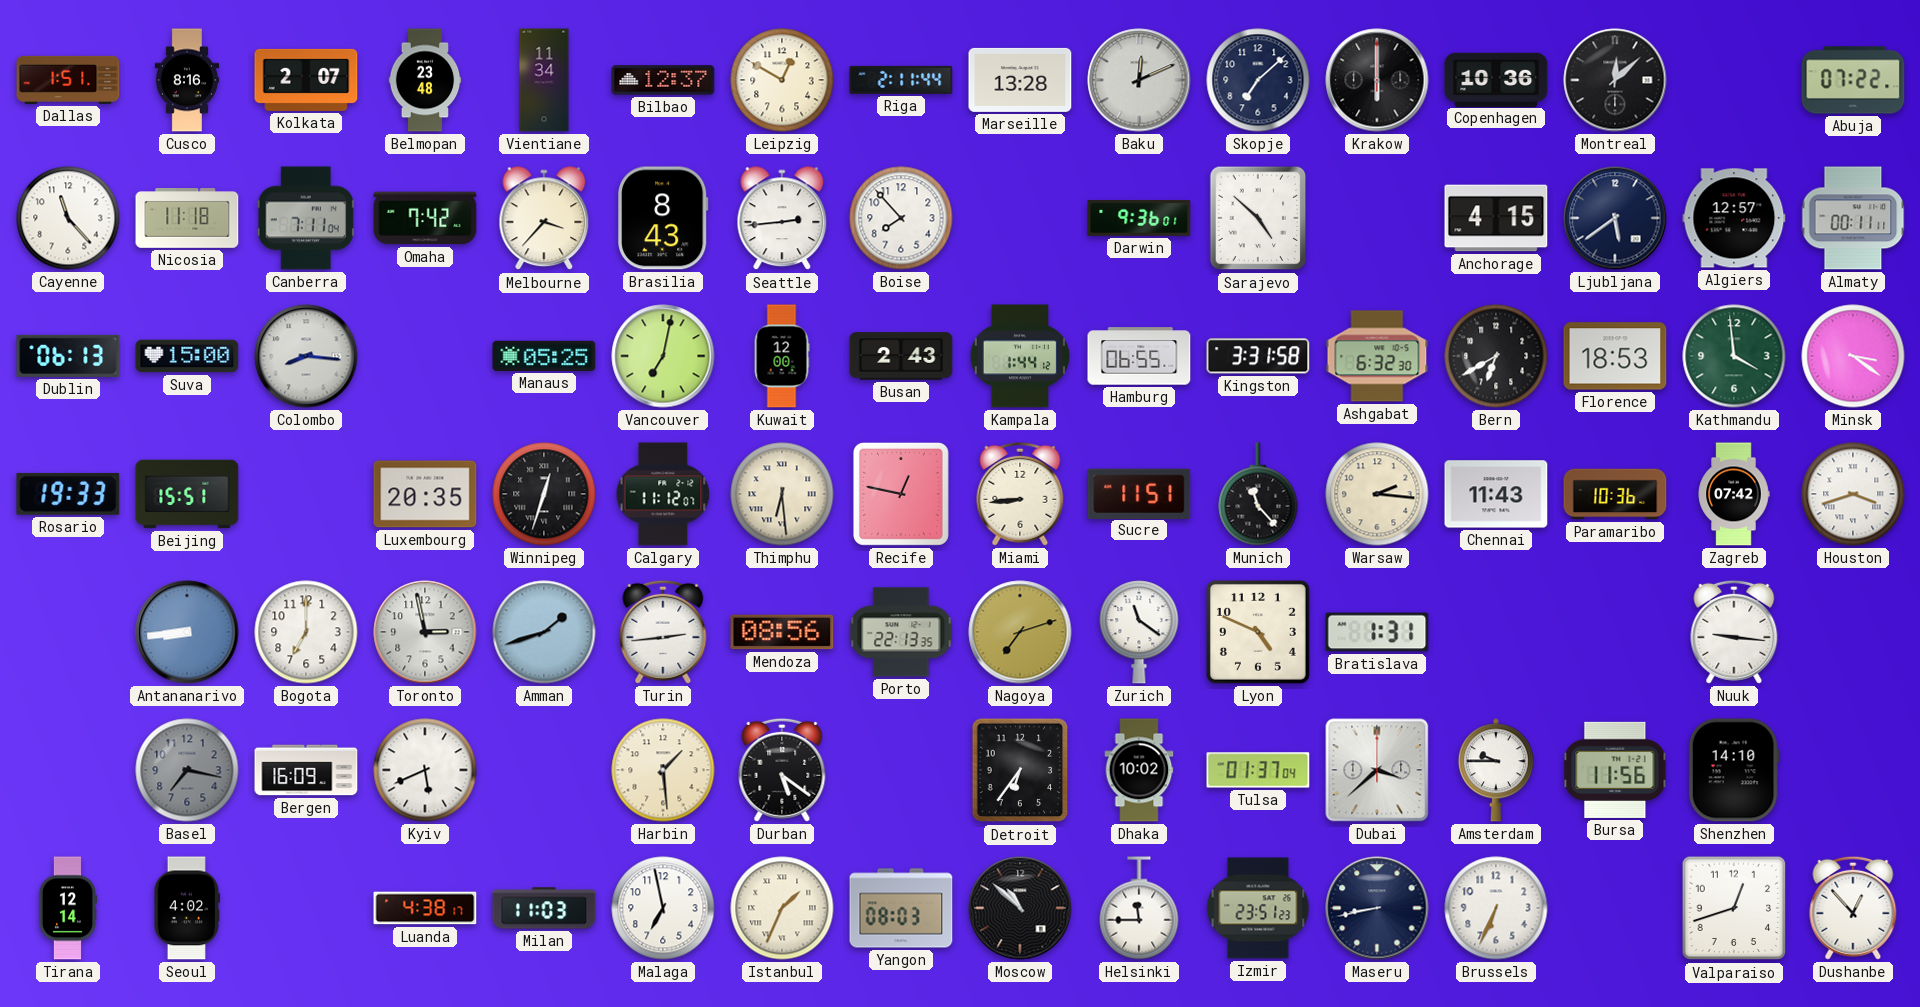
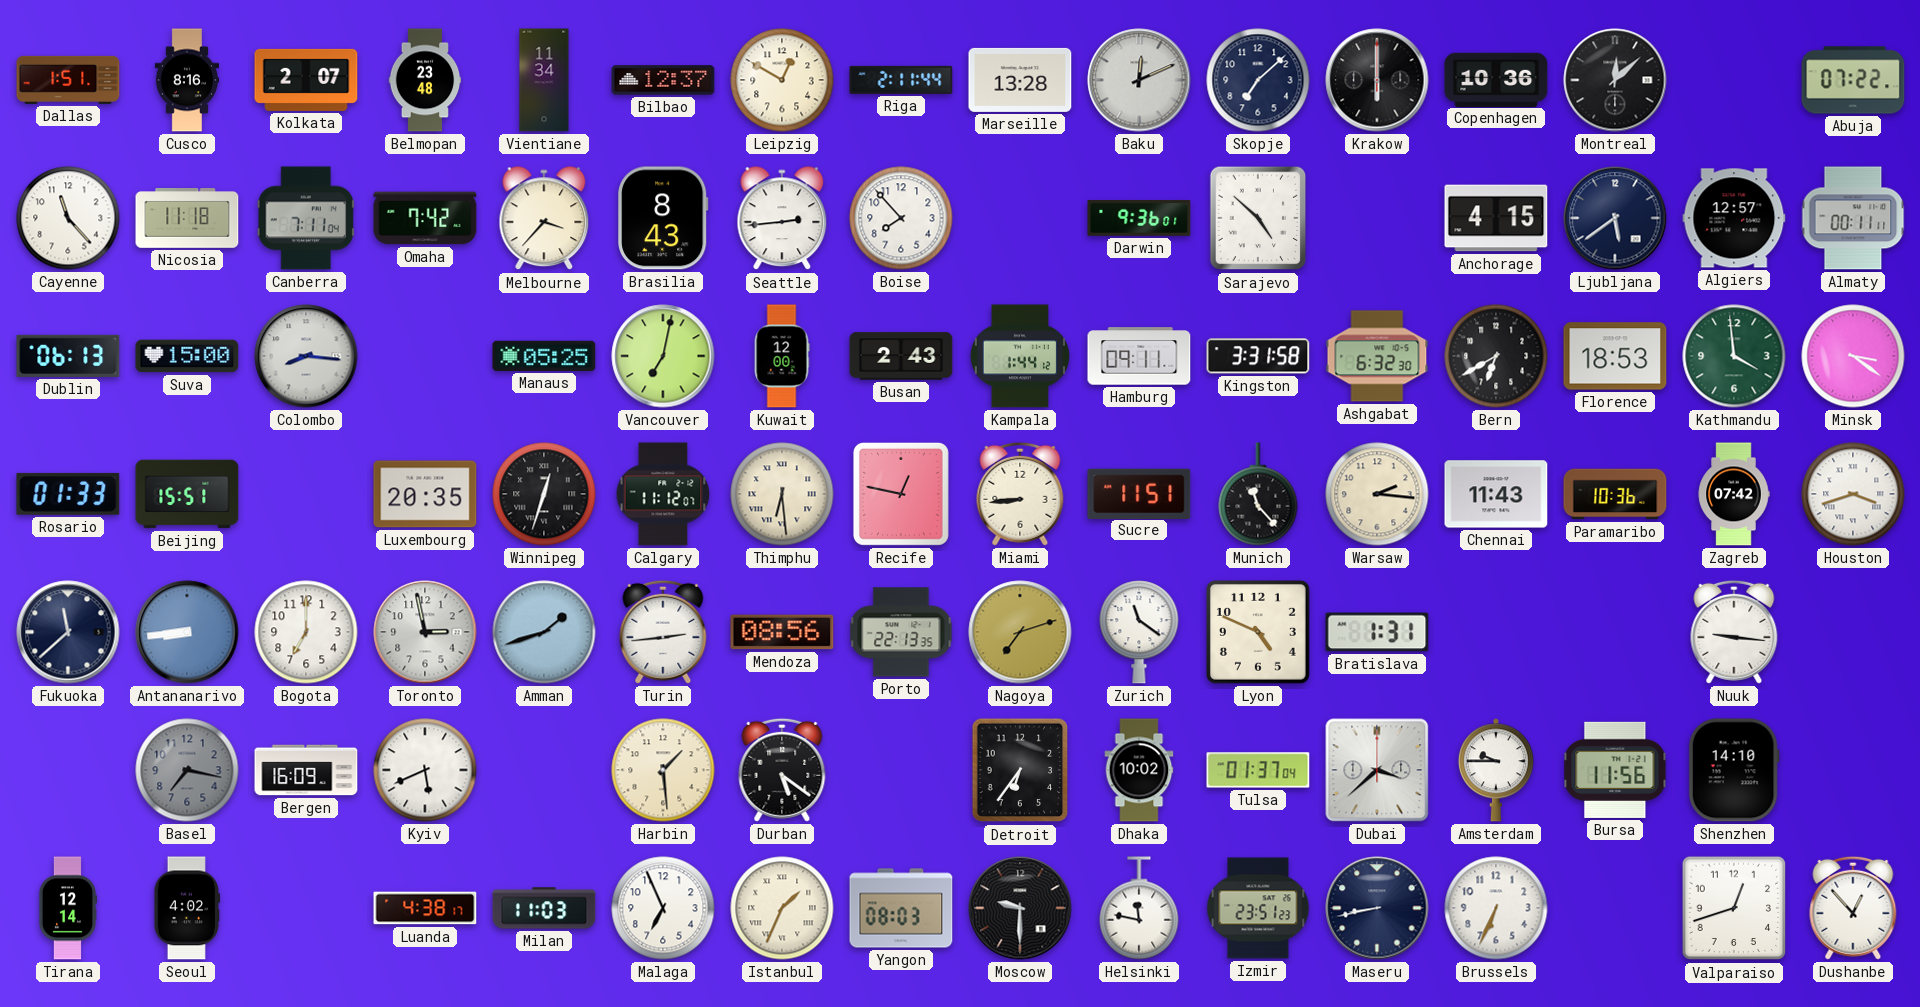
Hamburg: 06:55 -> 09:11
Rosario: 19:33 -> 01:33
Fukuoka: none -> 11:38
Malaga: 6:58 -> 6:56
Moscow: 10:52 -> 9:30
Helsinki: 11:45 -> 11:47
